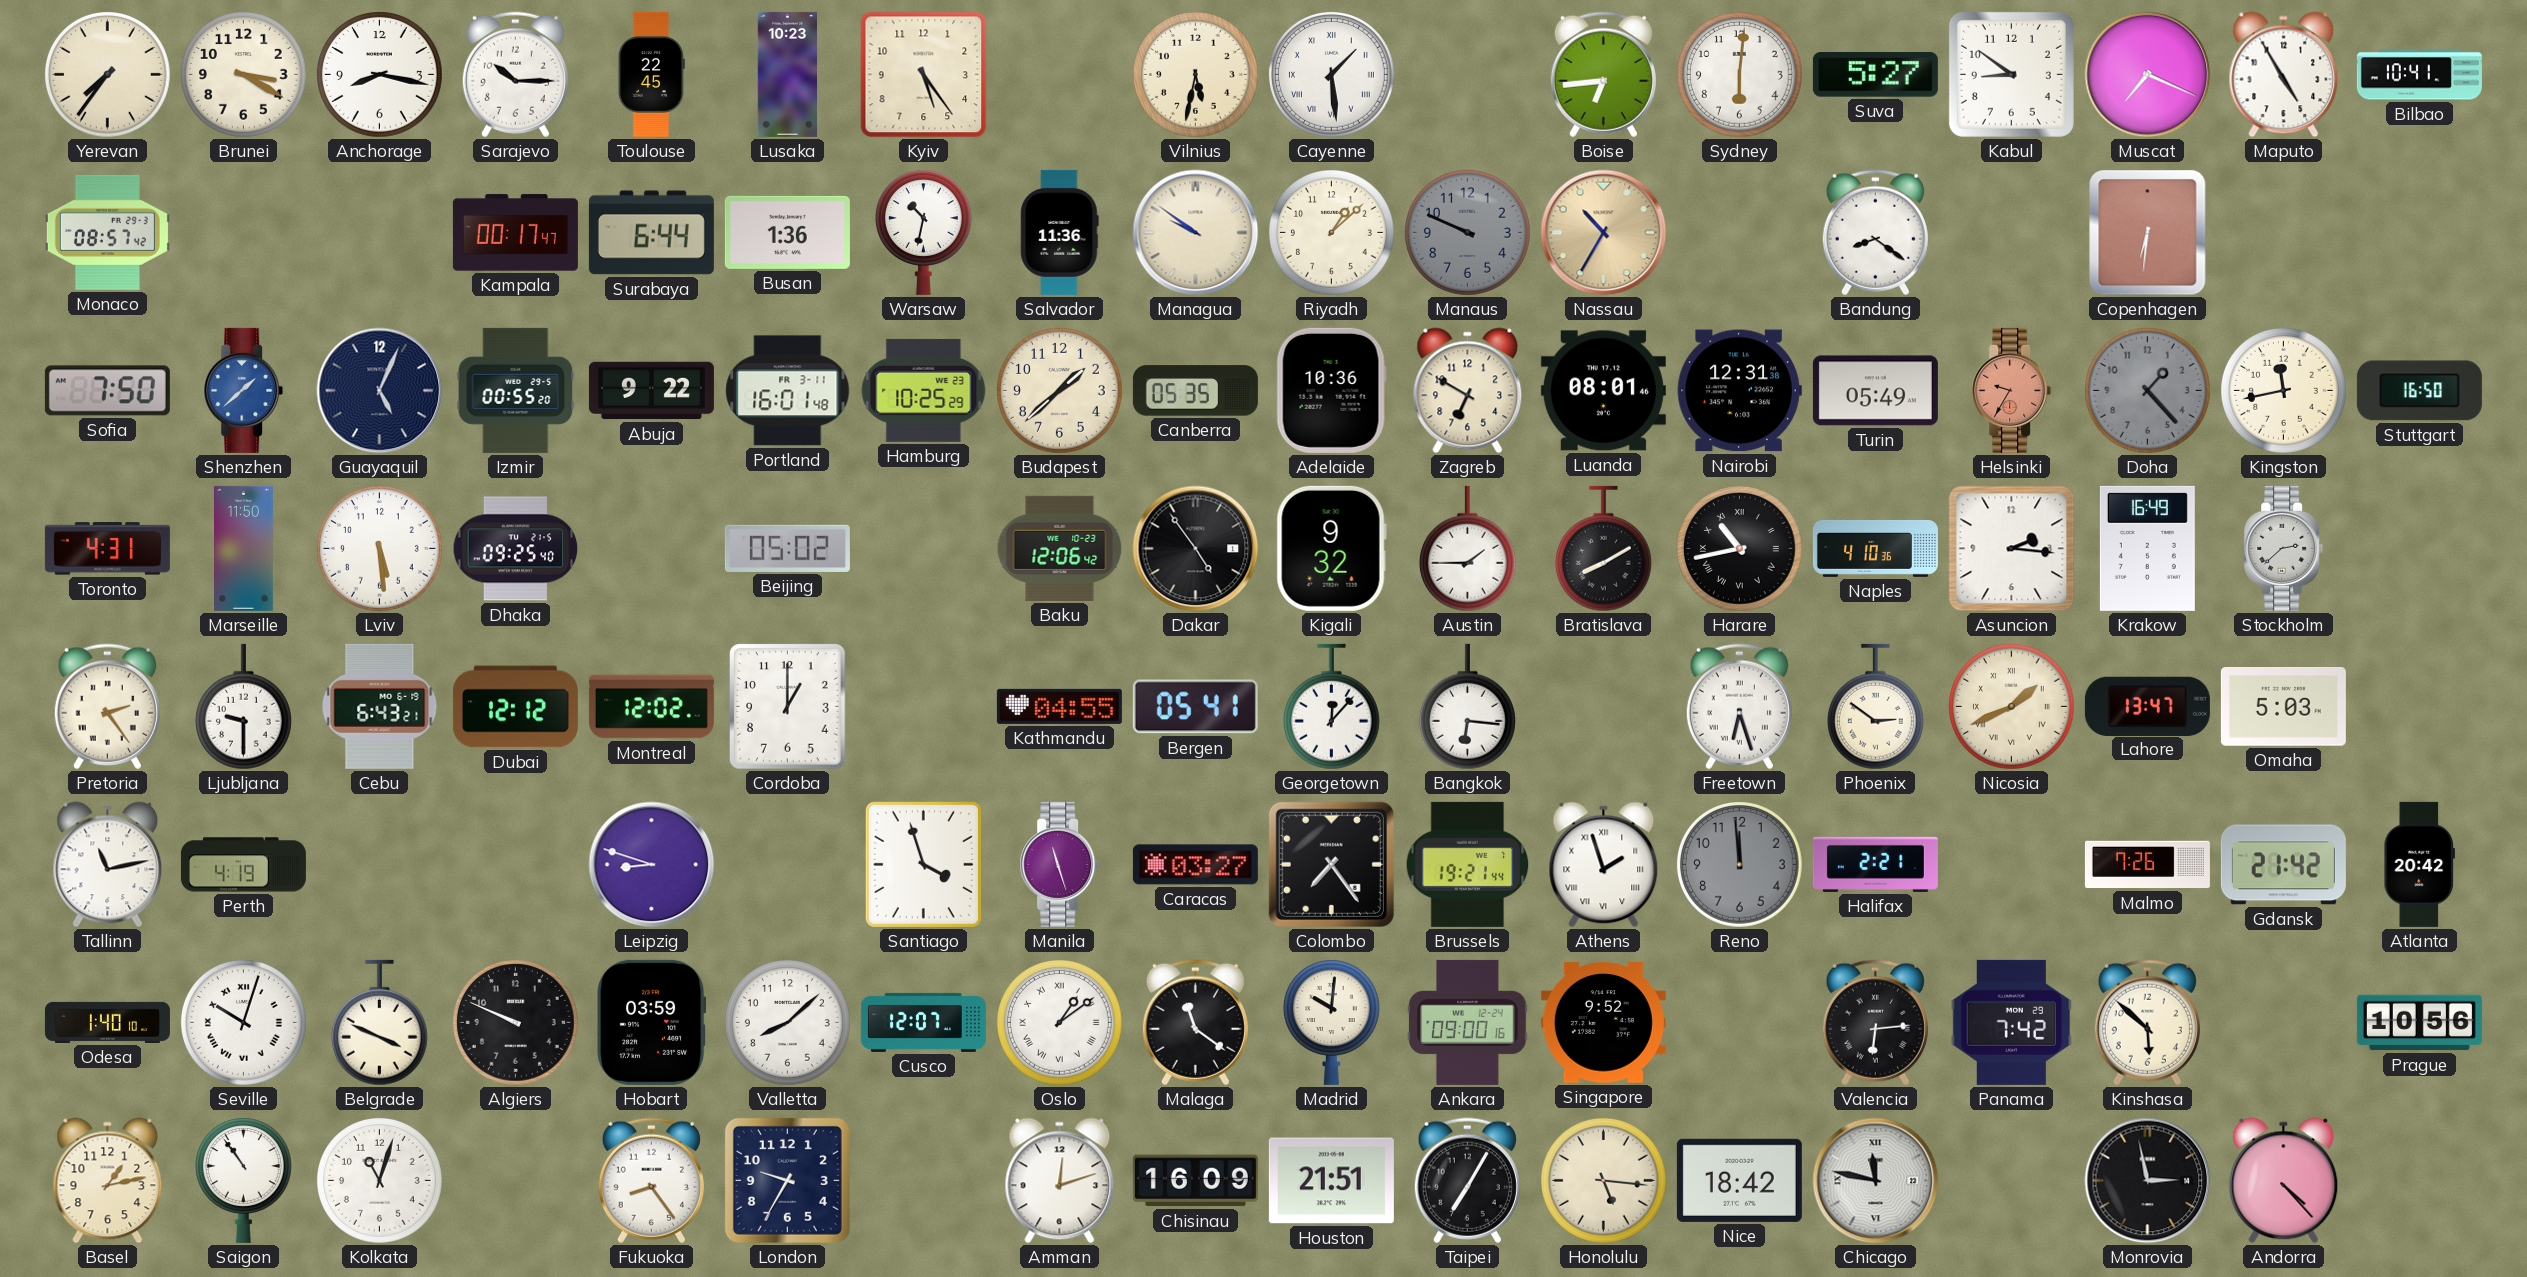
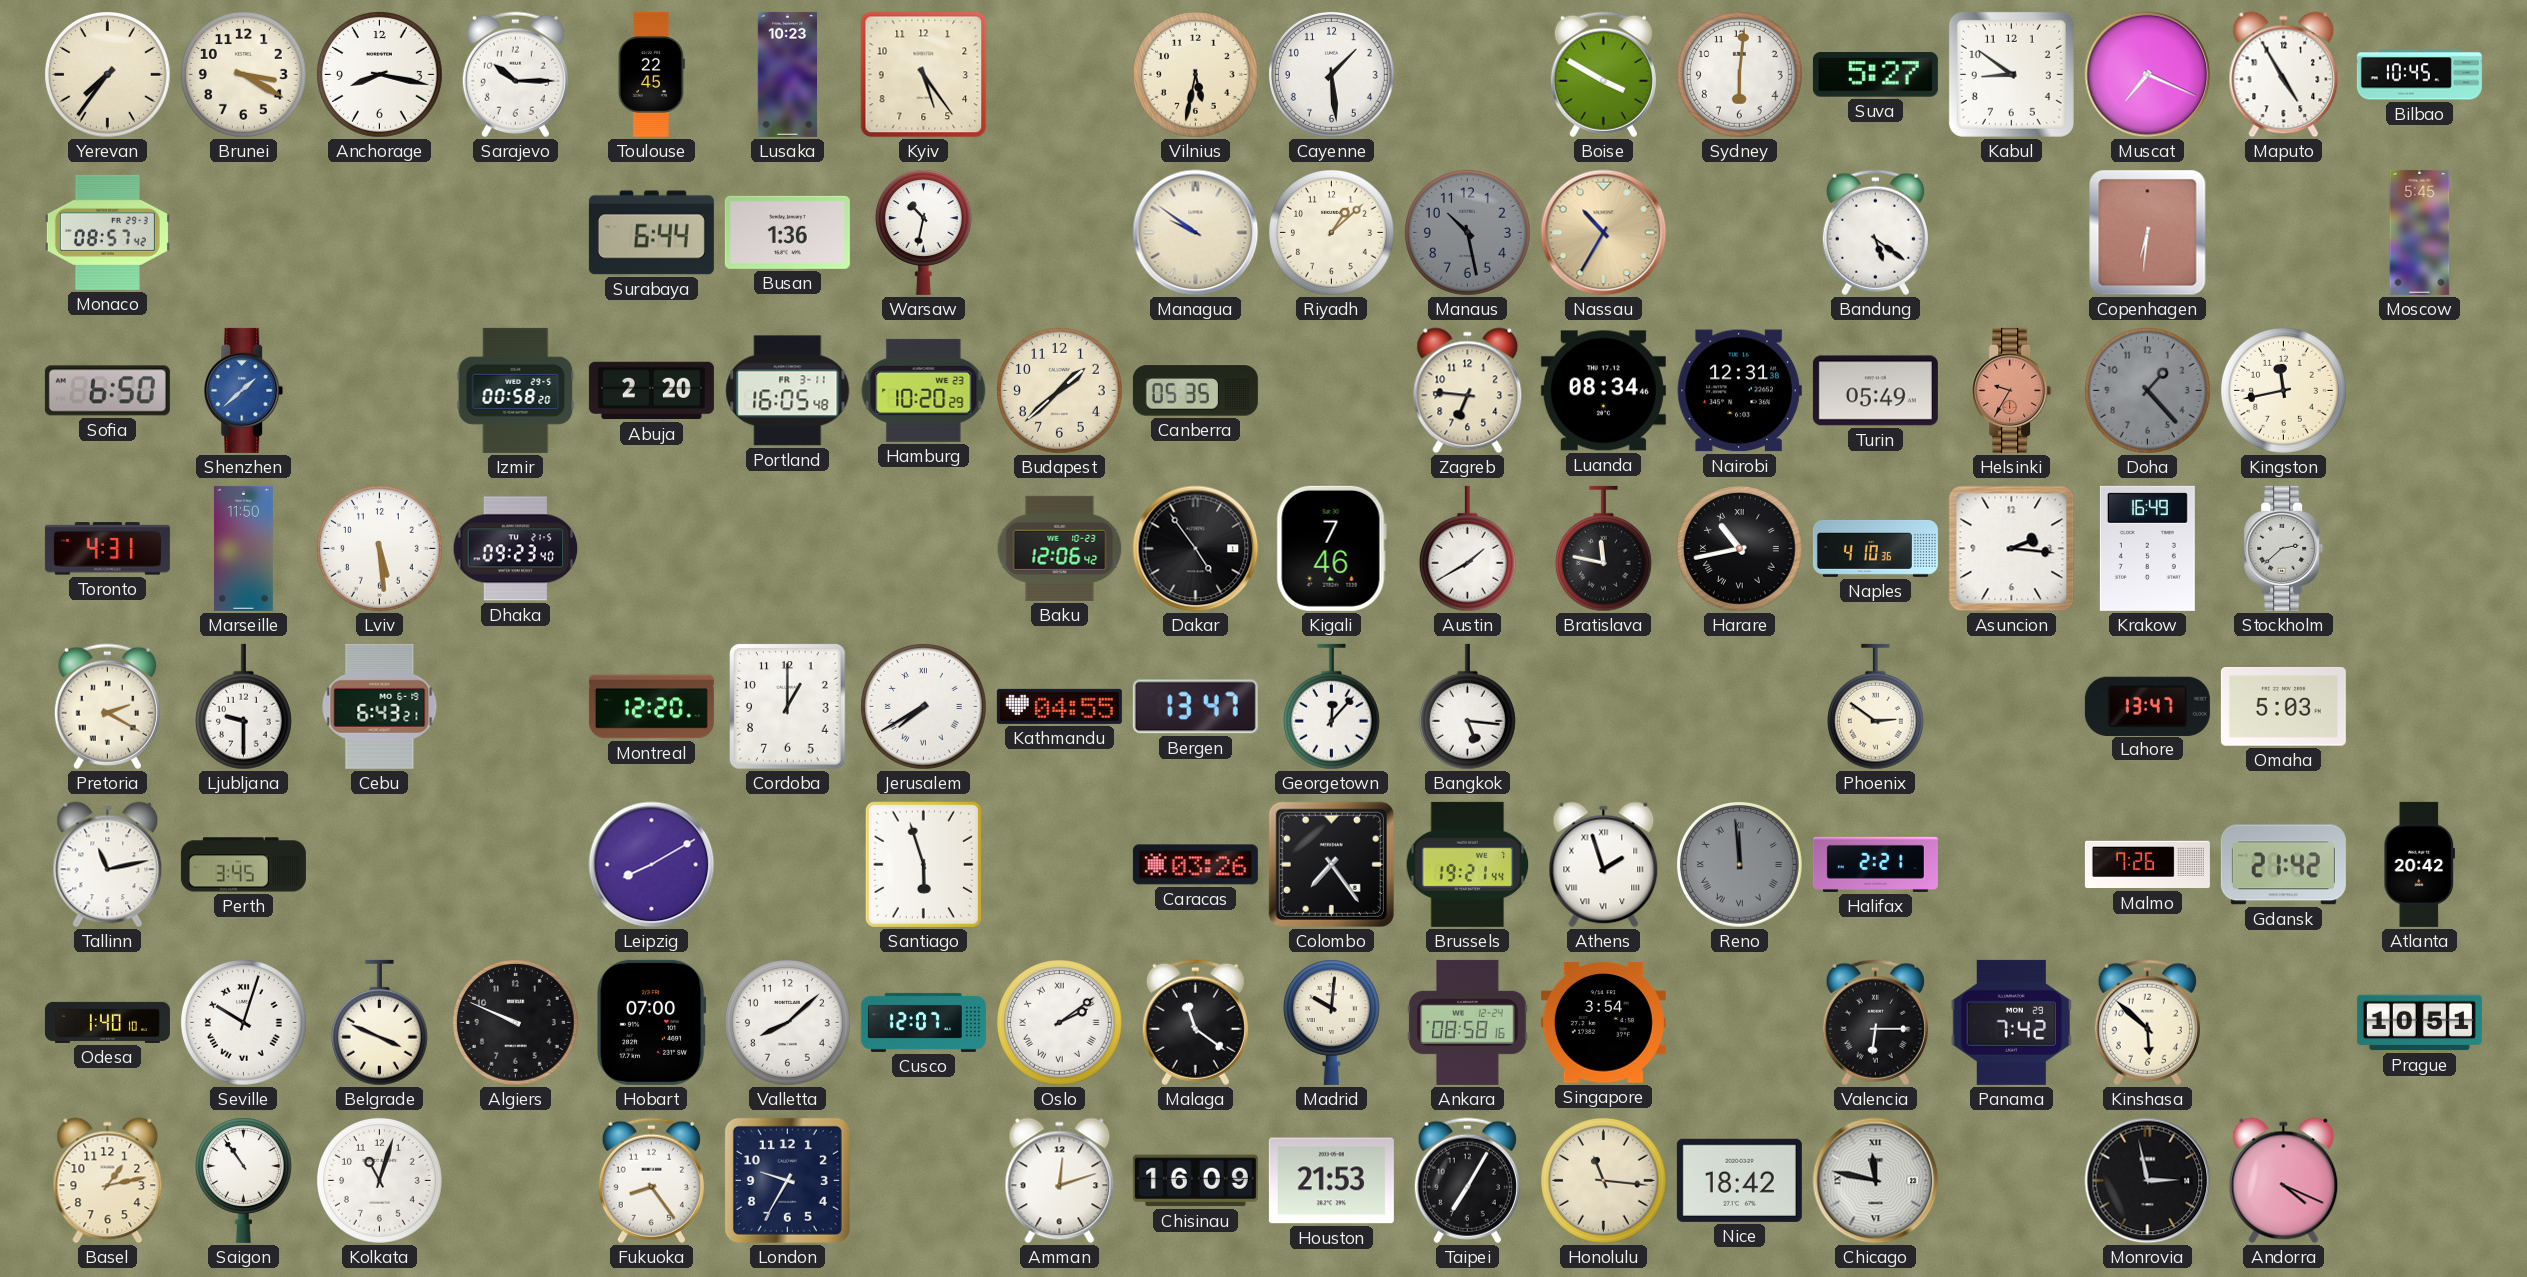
Cayenne numerals: Roman -> Arabic
Boise: 6:44 -> 3:50
Bilbao: 10:41 -> 10:45
Kampala: 00:17 -> none
Salvador: 11:36 -> none
Manaus: 9:49 -> 10:28
Bandung: 8:21 -> 5:21
Moscow: none -> 5:45
Sofia: 7:50 -> 6:50
Guayaquil: 5:04 -> none
Izmir: 00:55 -> 00:58
Abuja: 9:22 -> 2:20
Portland: 16:01 -> 16:05
Hamburg: 10:25 -> 10:20
Adelaide: 10:36 -> none
Zagreb: 6:50 -> 6:46
Luanda: 08:01 -> 08:34
Stuttgart: 16:50 -> none
Dhaka: 09:25 -> 09:23
Beijing: 05:02 -> none
Kigali: 9:32 -> 7:46
Austin: 1:45 -> 1:40
Bratislava: 8:10 -> 11:47
Pretoria: 2:24 -> 2:20
Dubai: 12:12 -> none
Montreal: 12:02 -> 12:20
Jerusalem: none -> 7:40
Bergen: 05:41 -> 13:47
Bangkok: 6:16 -> 5:16
Freetown: 6:27 -> none
Nicosia: 1:41 -> none
Perth: 4:19 -> 3:45
Leipzig: 8:48 -> 8:10
Santiago: 3:57 -> 5:57
Manila: 11:27 -> none
Caracas: 03:27 -> 03:26
Reno numerals: Arabic -> Roman
Hobart: 03:59 -> 07:00
Oslo: 1:09 -> 2:09
Ankara: 09:00 -> 08:58
Singapore: 9:52 -> 3:54
Valencia: 6:14 -> 6:15
Prague: 10:56 -> 10:51
Houston: 21:51 -> 21:53
Honolulu: 5:16 -> 11:16
Andorra: 4:23 -> 4:19
